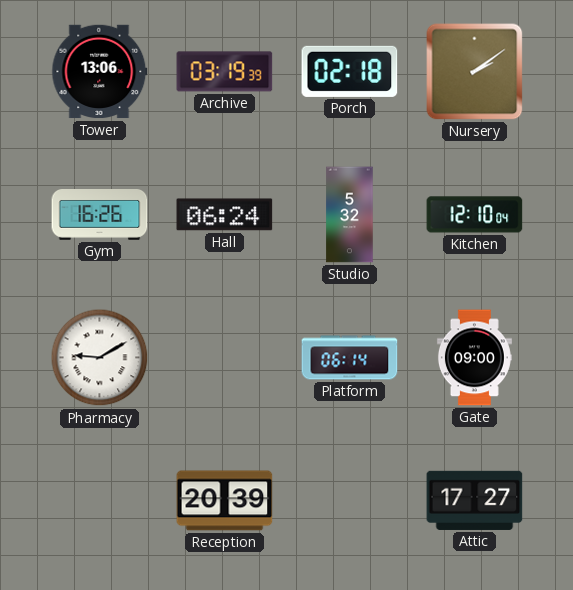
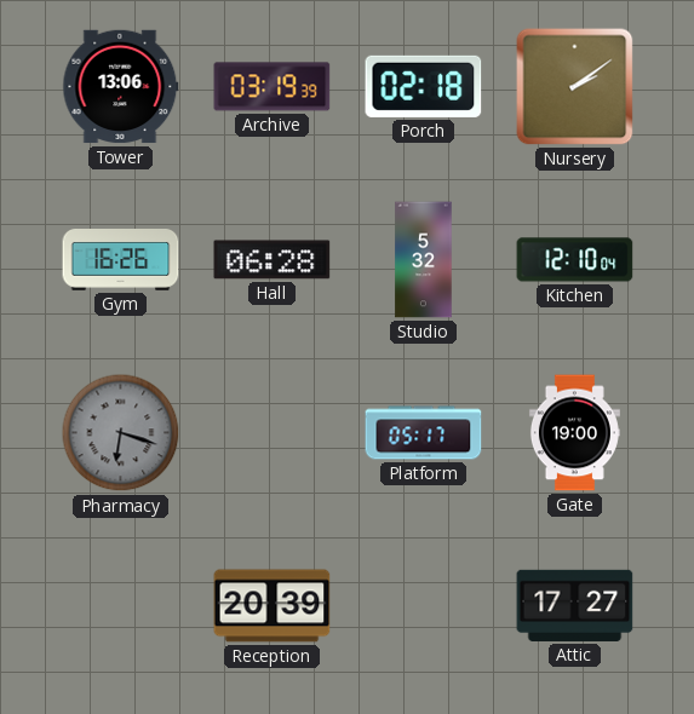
Hall: 06:24 -> 06:28
Pharmacy: 9:10 -> 6:18
Pharmacy dial: white -> grey
Platform: 06:14 -> 05:17
Gate: 09:00 -> 19:00
